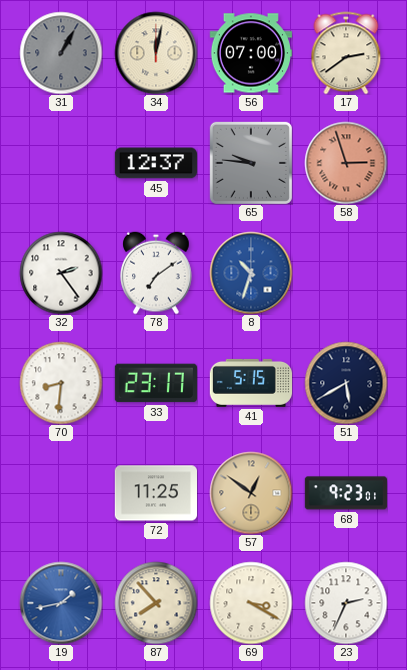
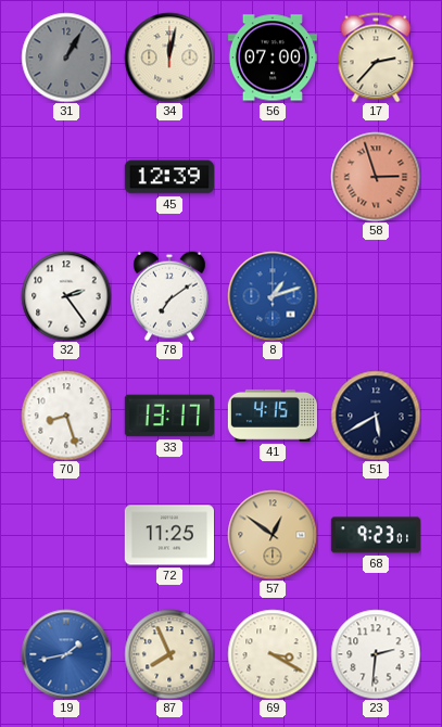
17: 2:39 -> 2:37
45: 12:37 -> 12:39
65: 9:46 -> none
8: 10:33 -> 1:12
70: 8:31 -> 8:27
33: 23:17 -> 13:17
41: 5:15 -> 4:15
87: 7:53 -> 7:56
23: 2:34 -> 2:31
